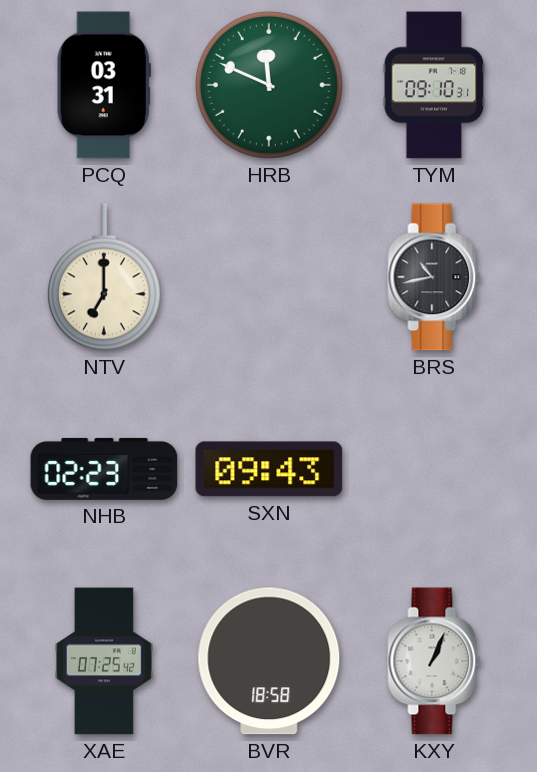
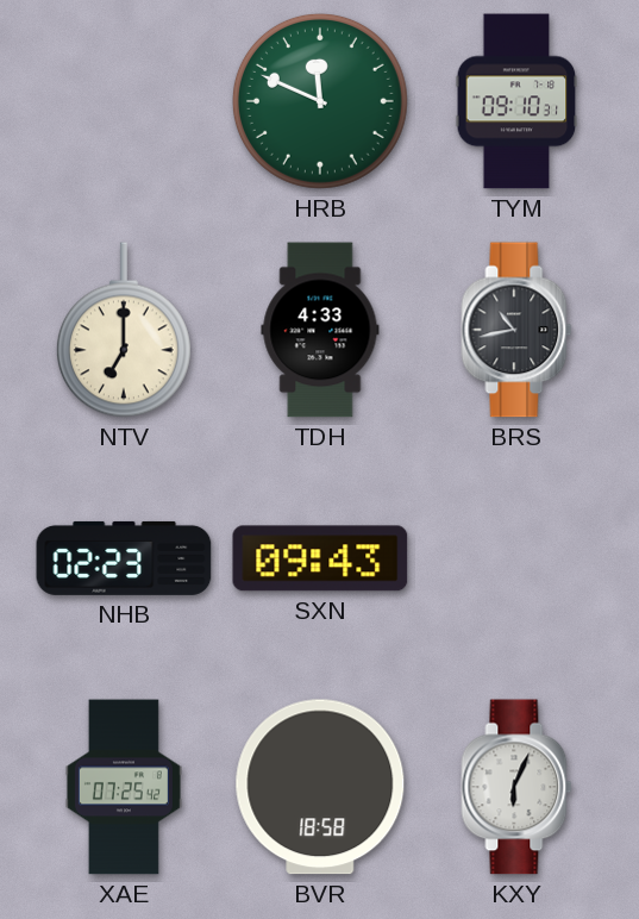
PCQ: 03:31 -> none
TDH: none -> 4:33
KXY: 1:04 -> 6:04
